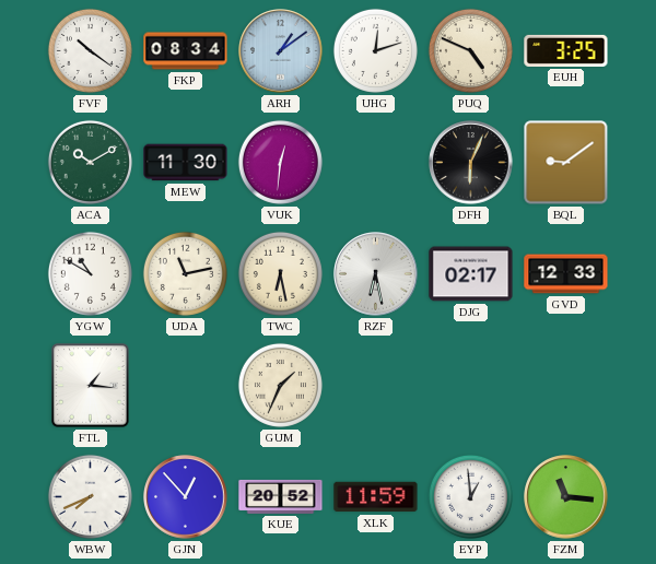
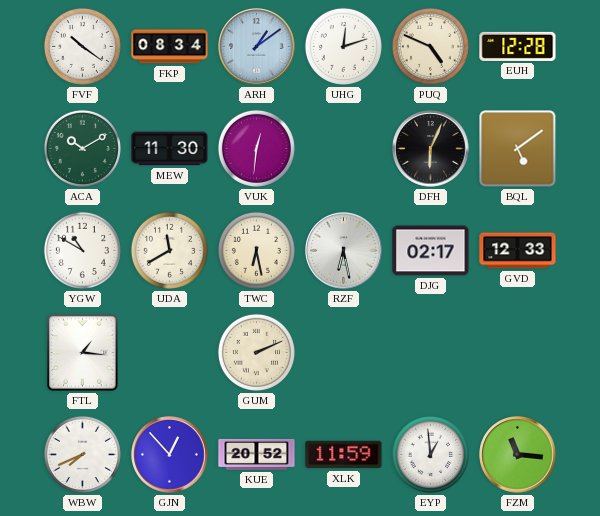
EUH: 3:25 -> 12:28
BQL: 9:09 -> 5:09
UDA: 11:13 -> 11:40
GUM: 1:34 -> 2:11
